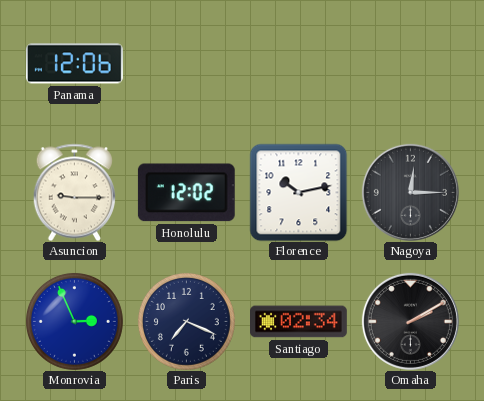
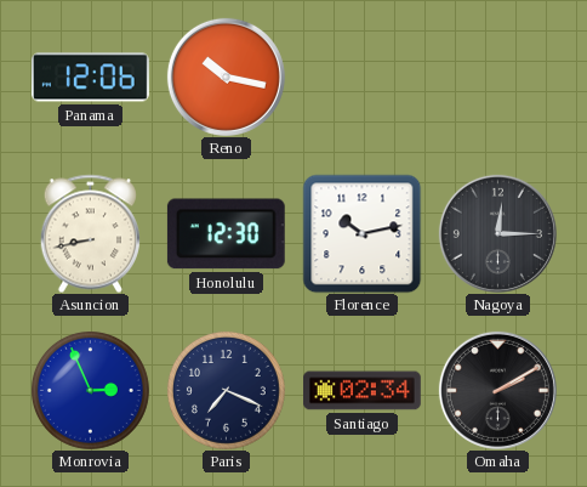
Reno: none -> 10:17
Asuncion: 9:15 -> 8:43
Honolulu: 12:02 -> 12:30
